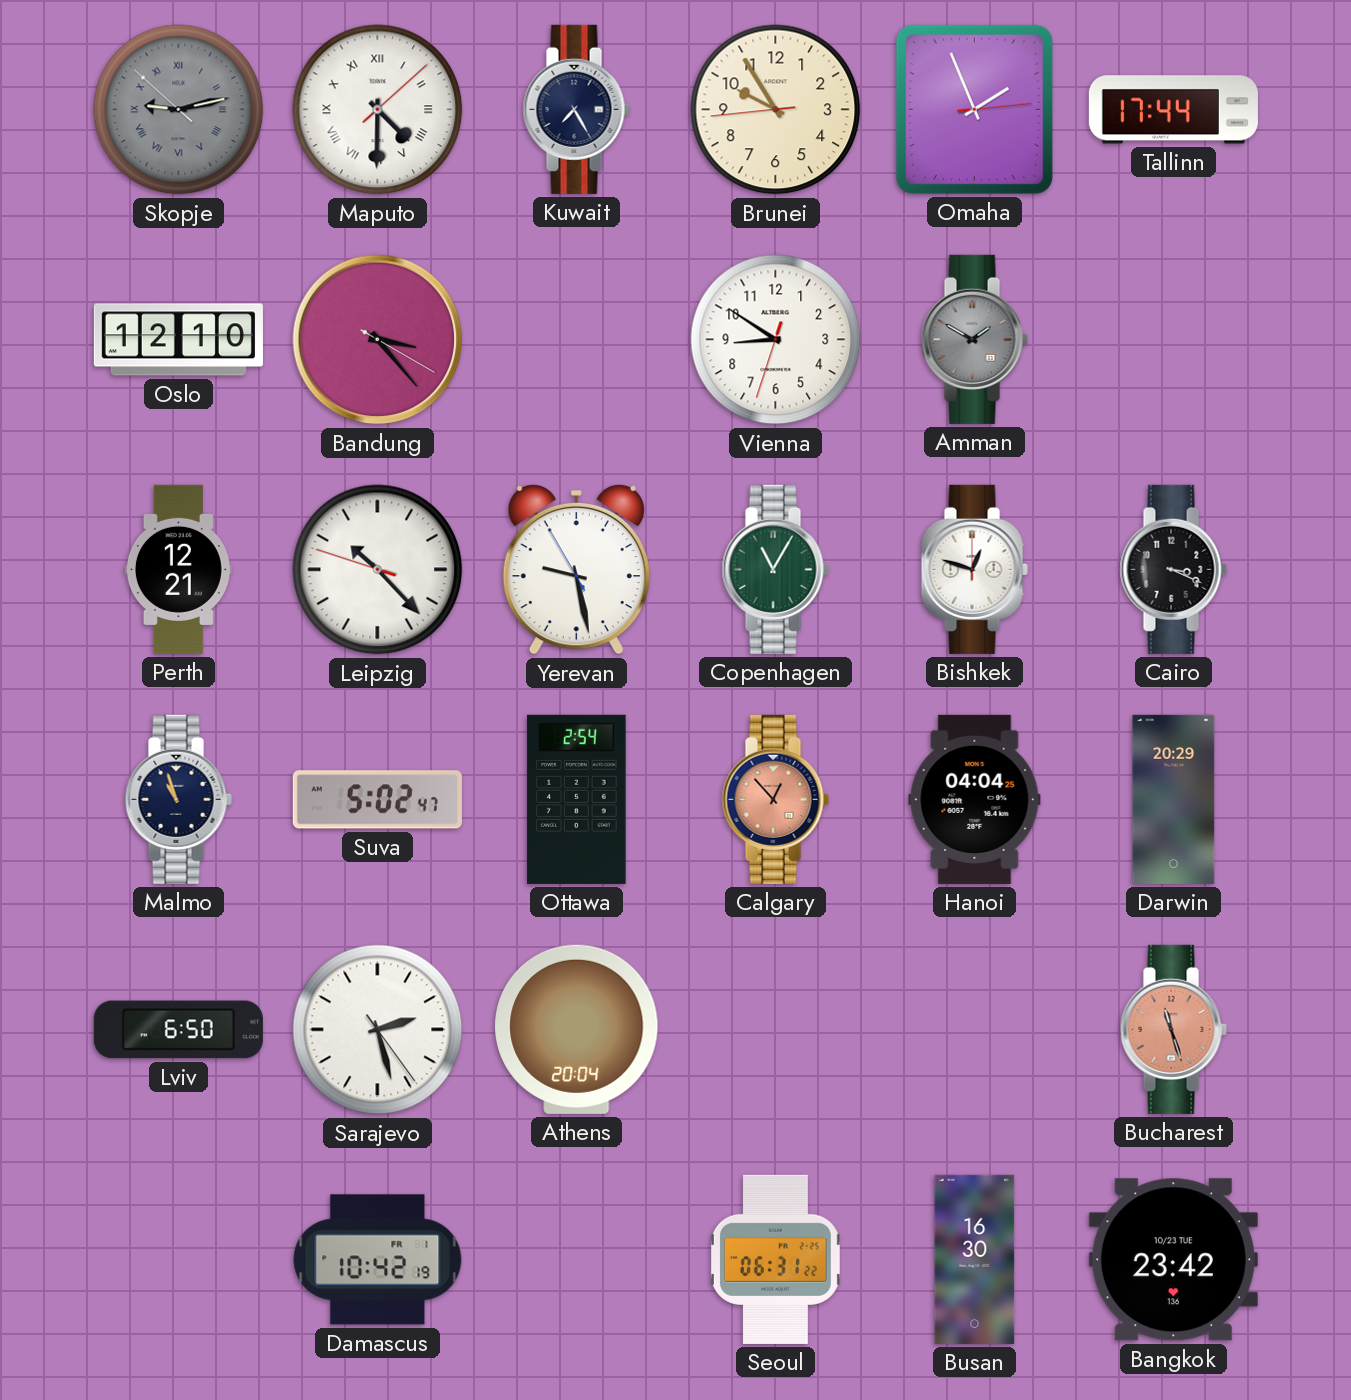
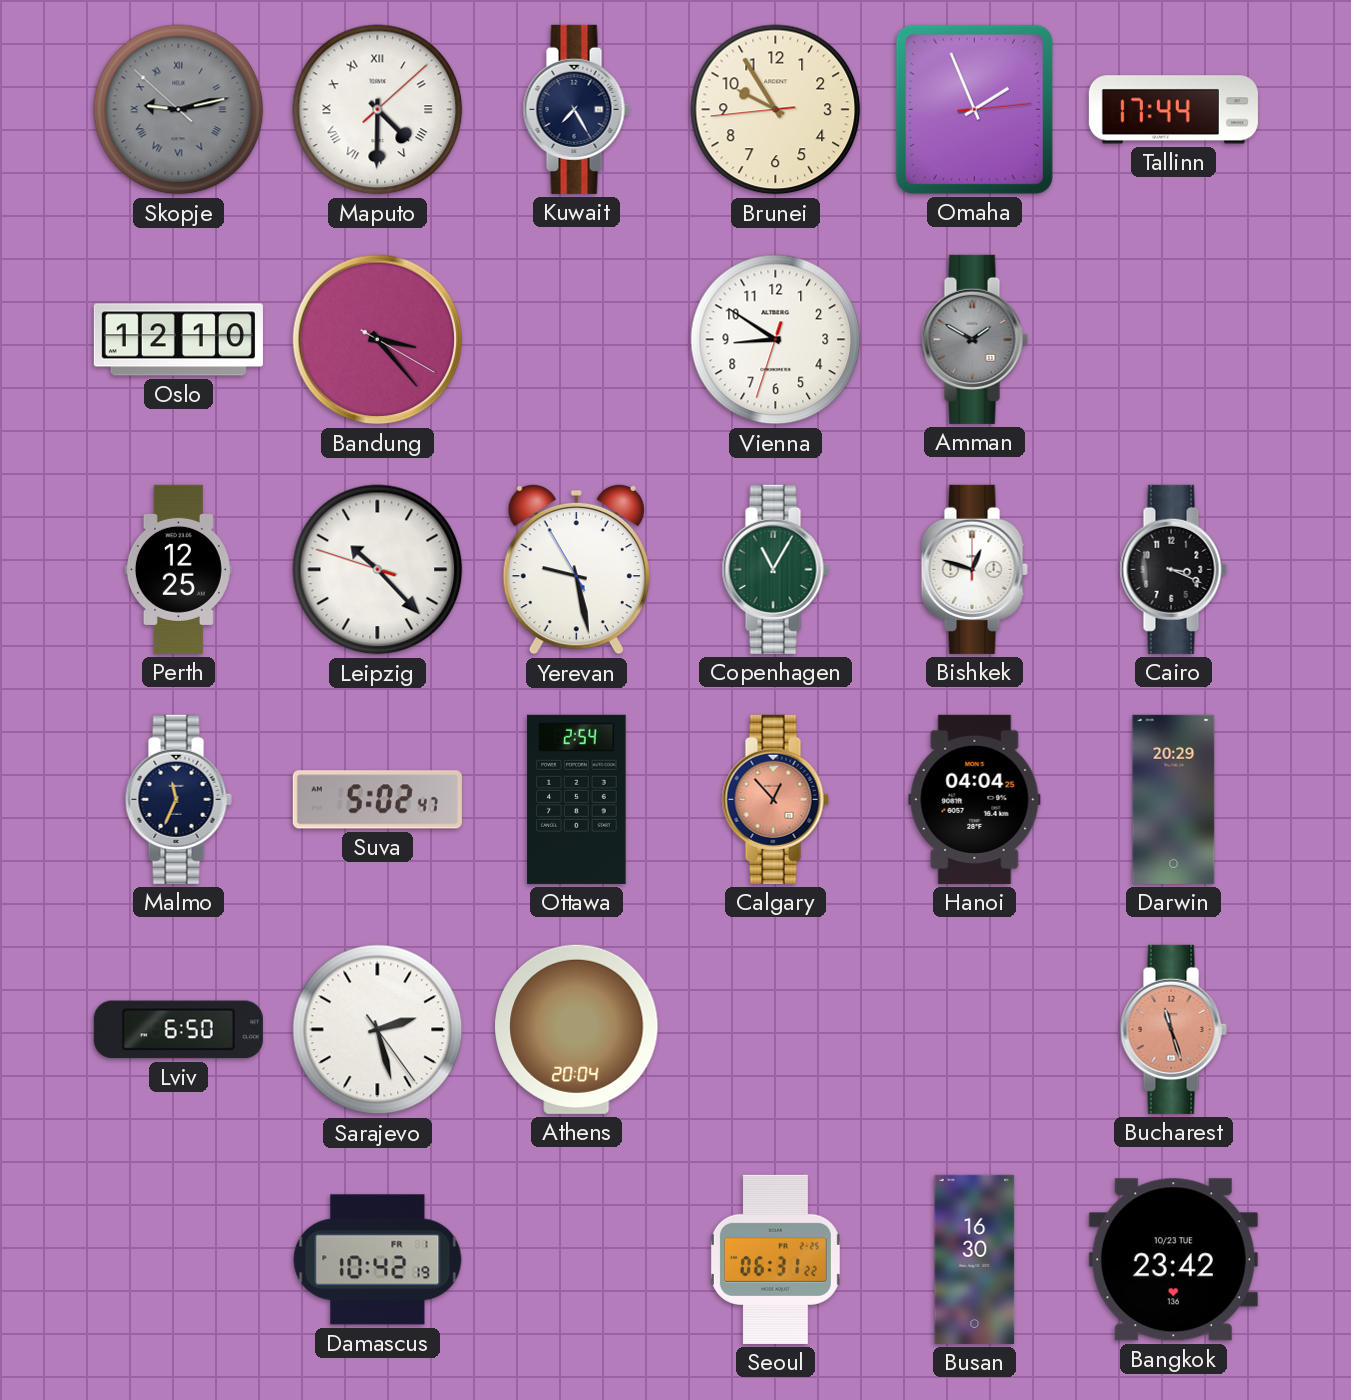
Perth: 12:21 -> 12:25
Malmo: 10:57 -> 11:34
